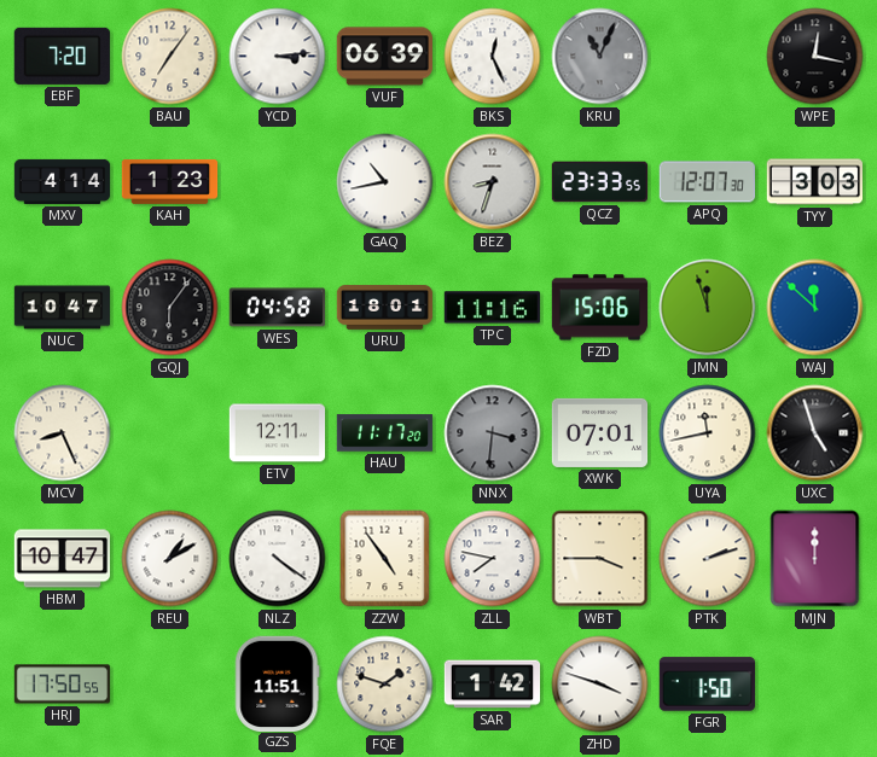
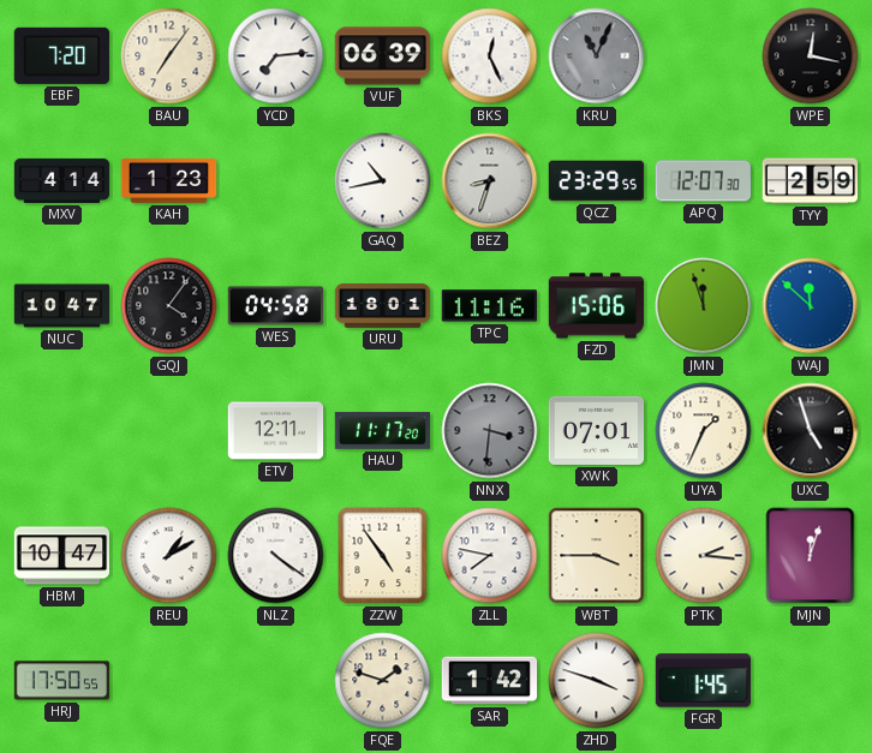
YCD: 3:14 -> 7:14
QCZ: 23:33 -> 23:29
TYY: 3:03 -> 2:59
GQJ: 6:06 -> 4:06
MCV: 8:26 -> none
UYA: 11:43 -> 1:34
PTK: 2:12 -> 2:16
MJN: 12:00 -> 12:03
GZS: 11:51 -> none
FGR: 1:50 -> 1:45
